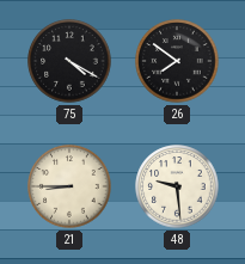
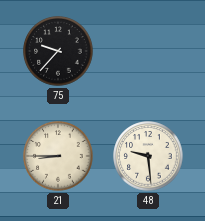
75: 4:20 -> 9:37
26: 7:51 -> none
